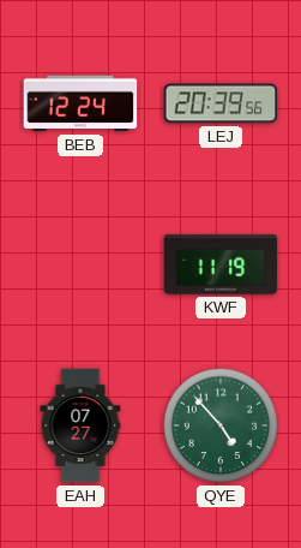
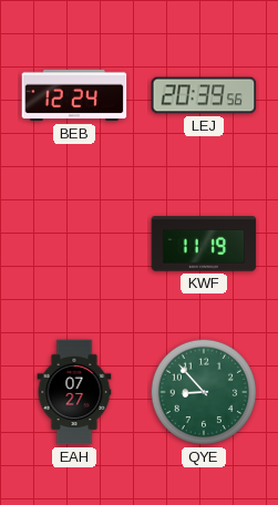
QYE: 4:53 -> 8:53
